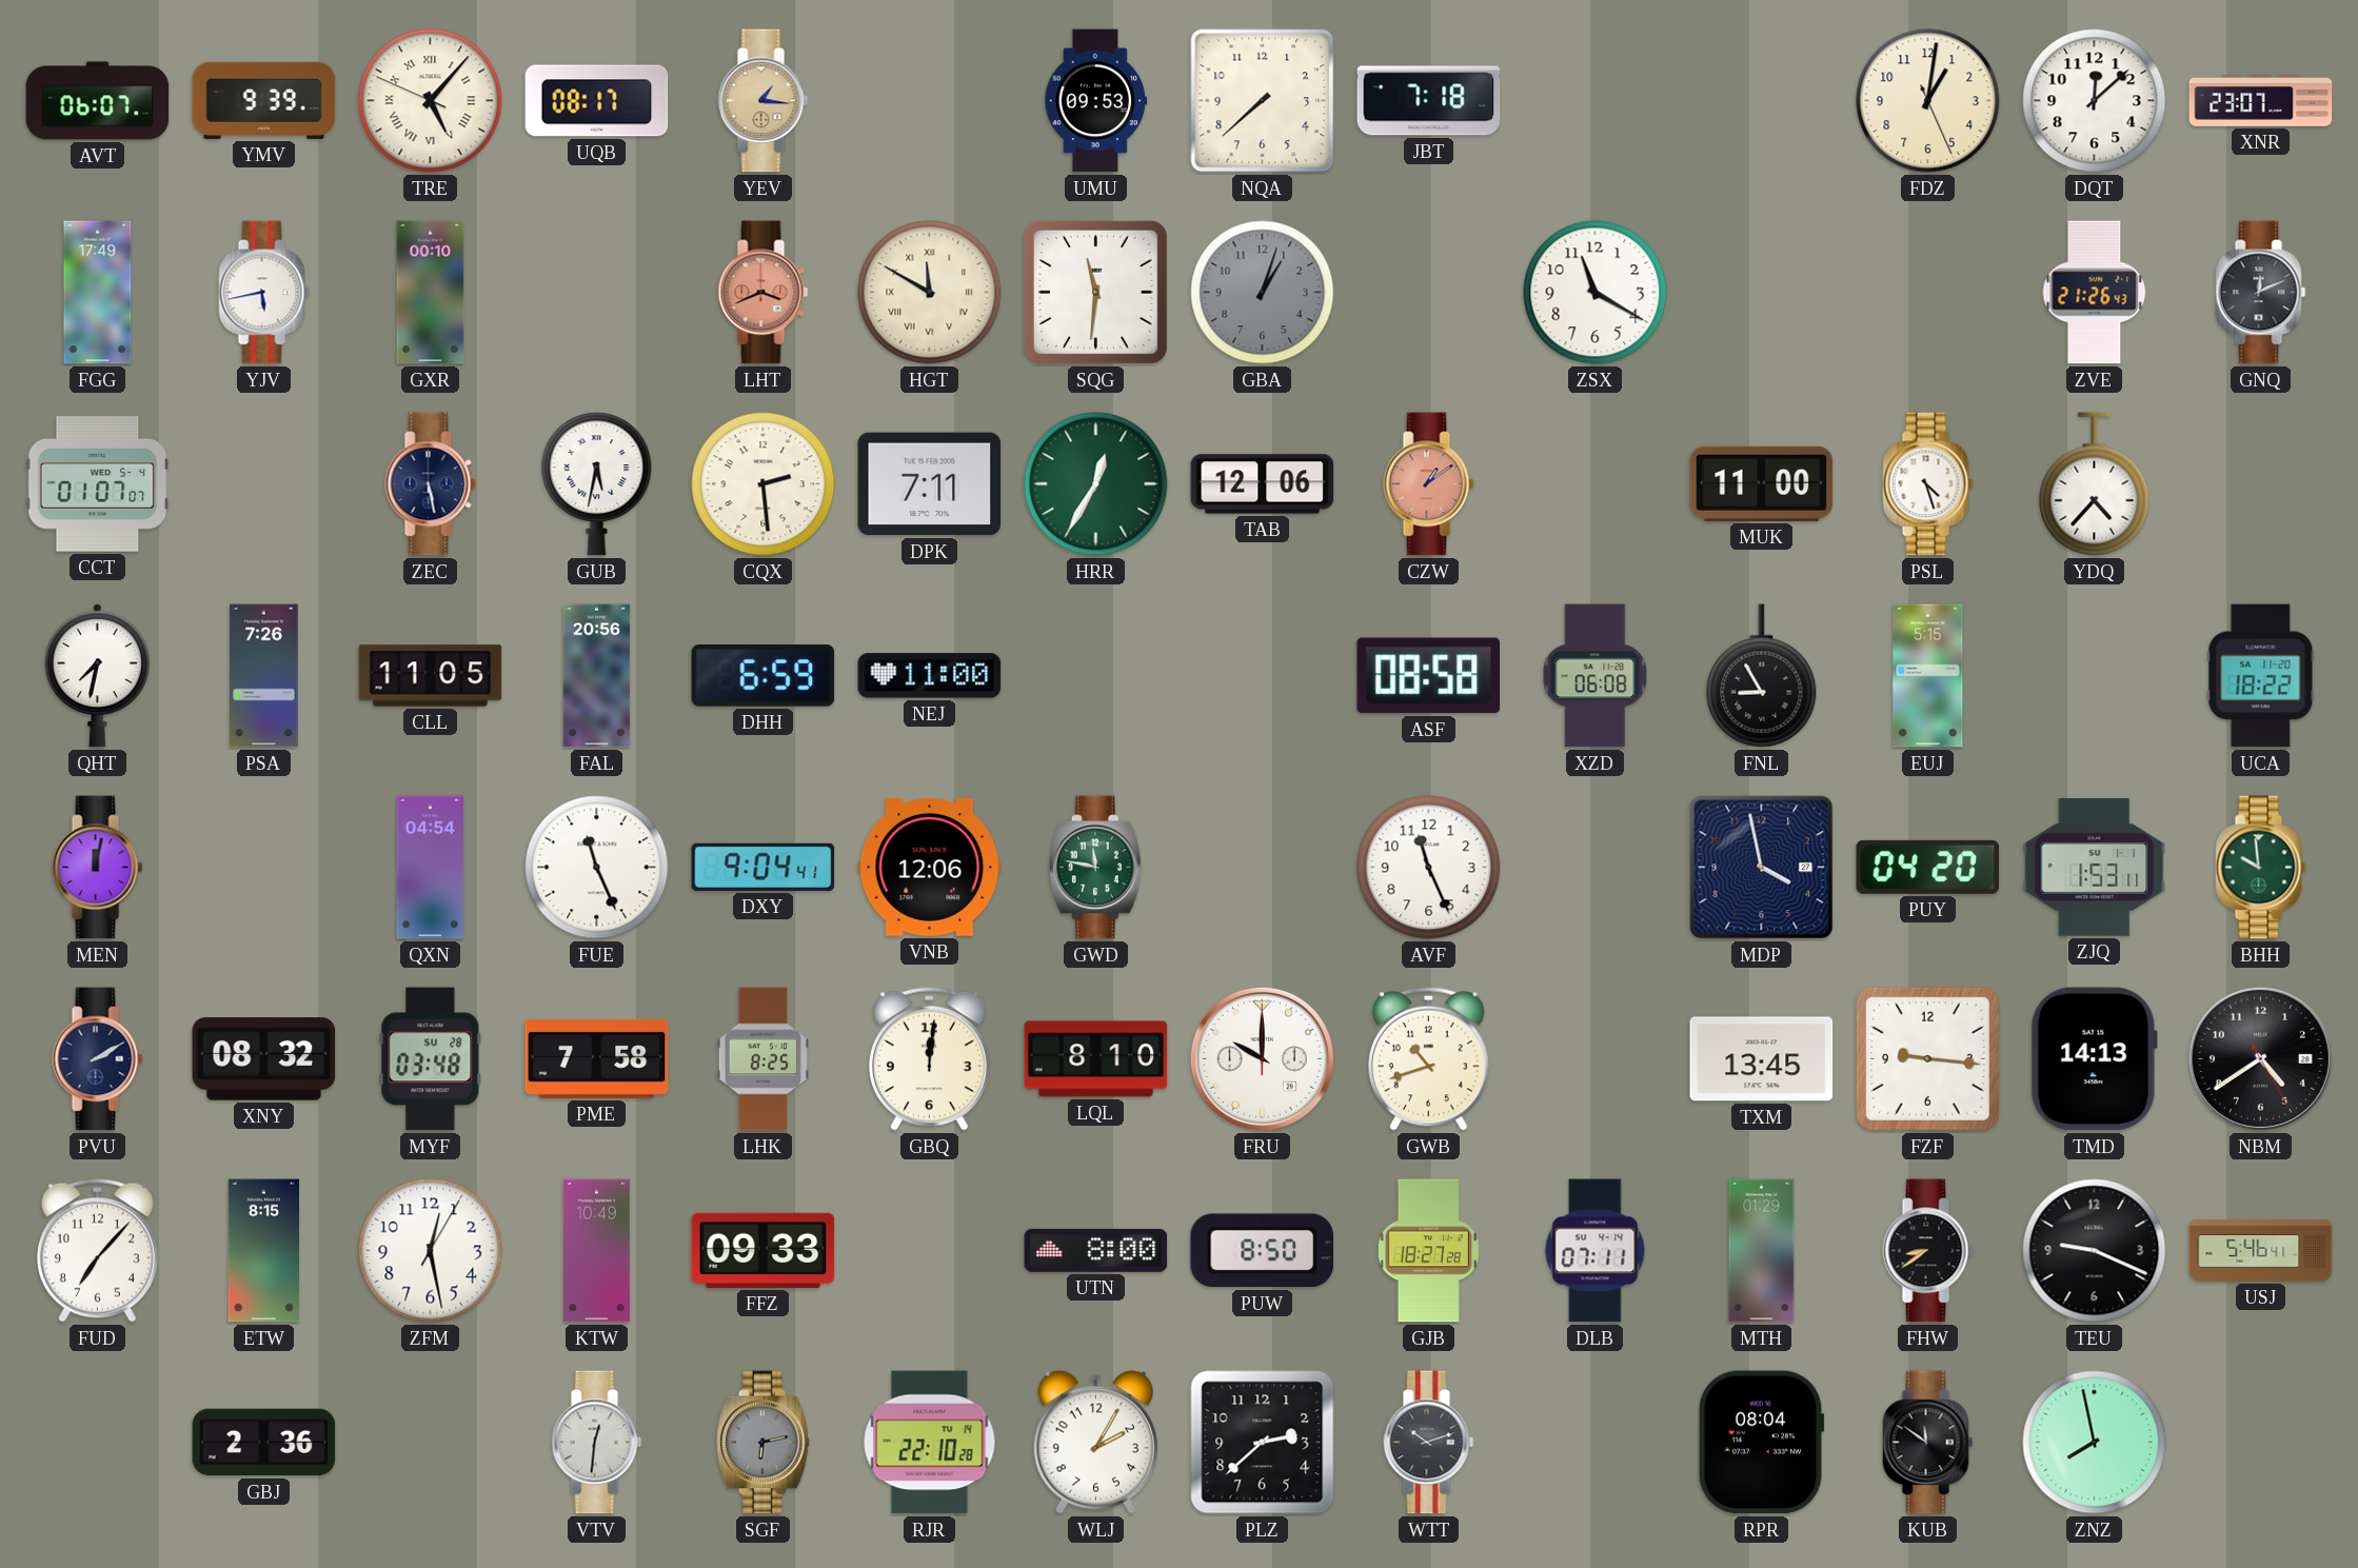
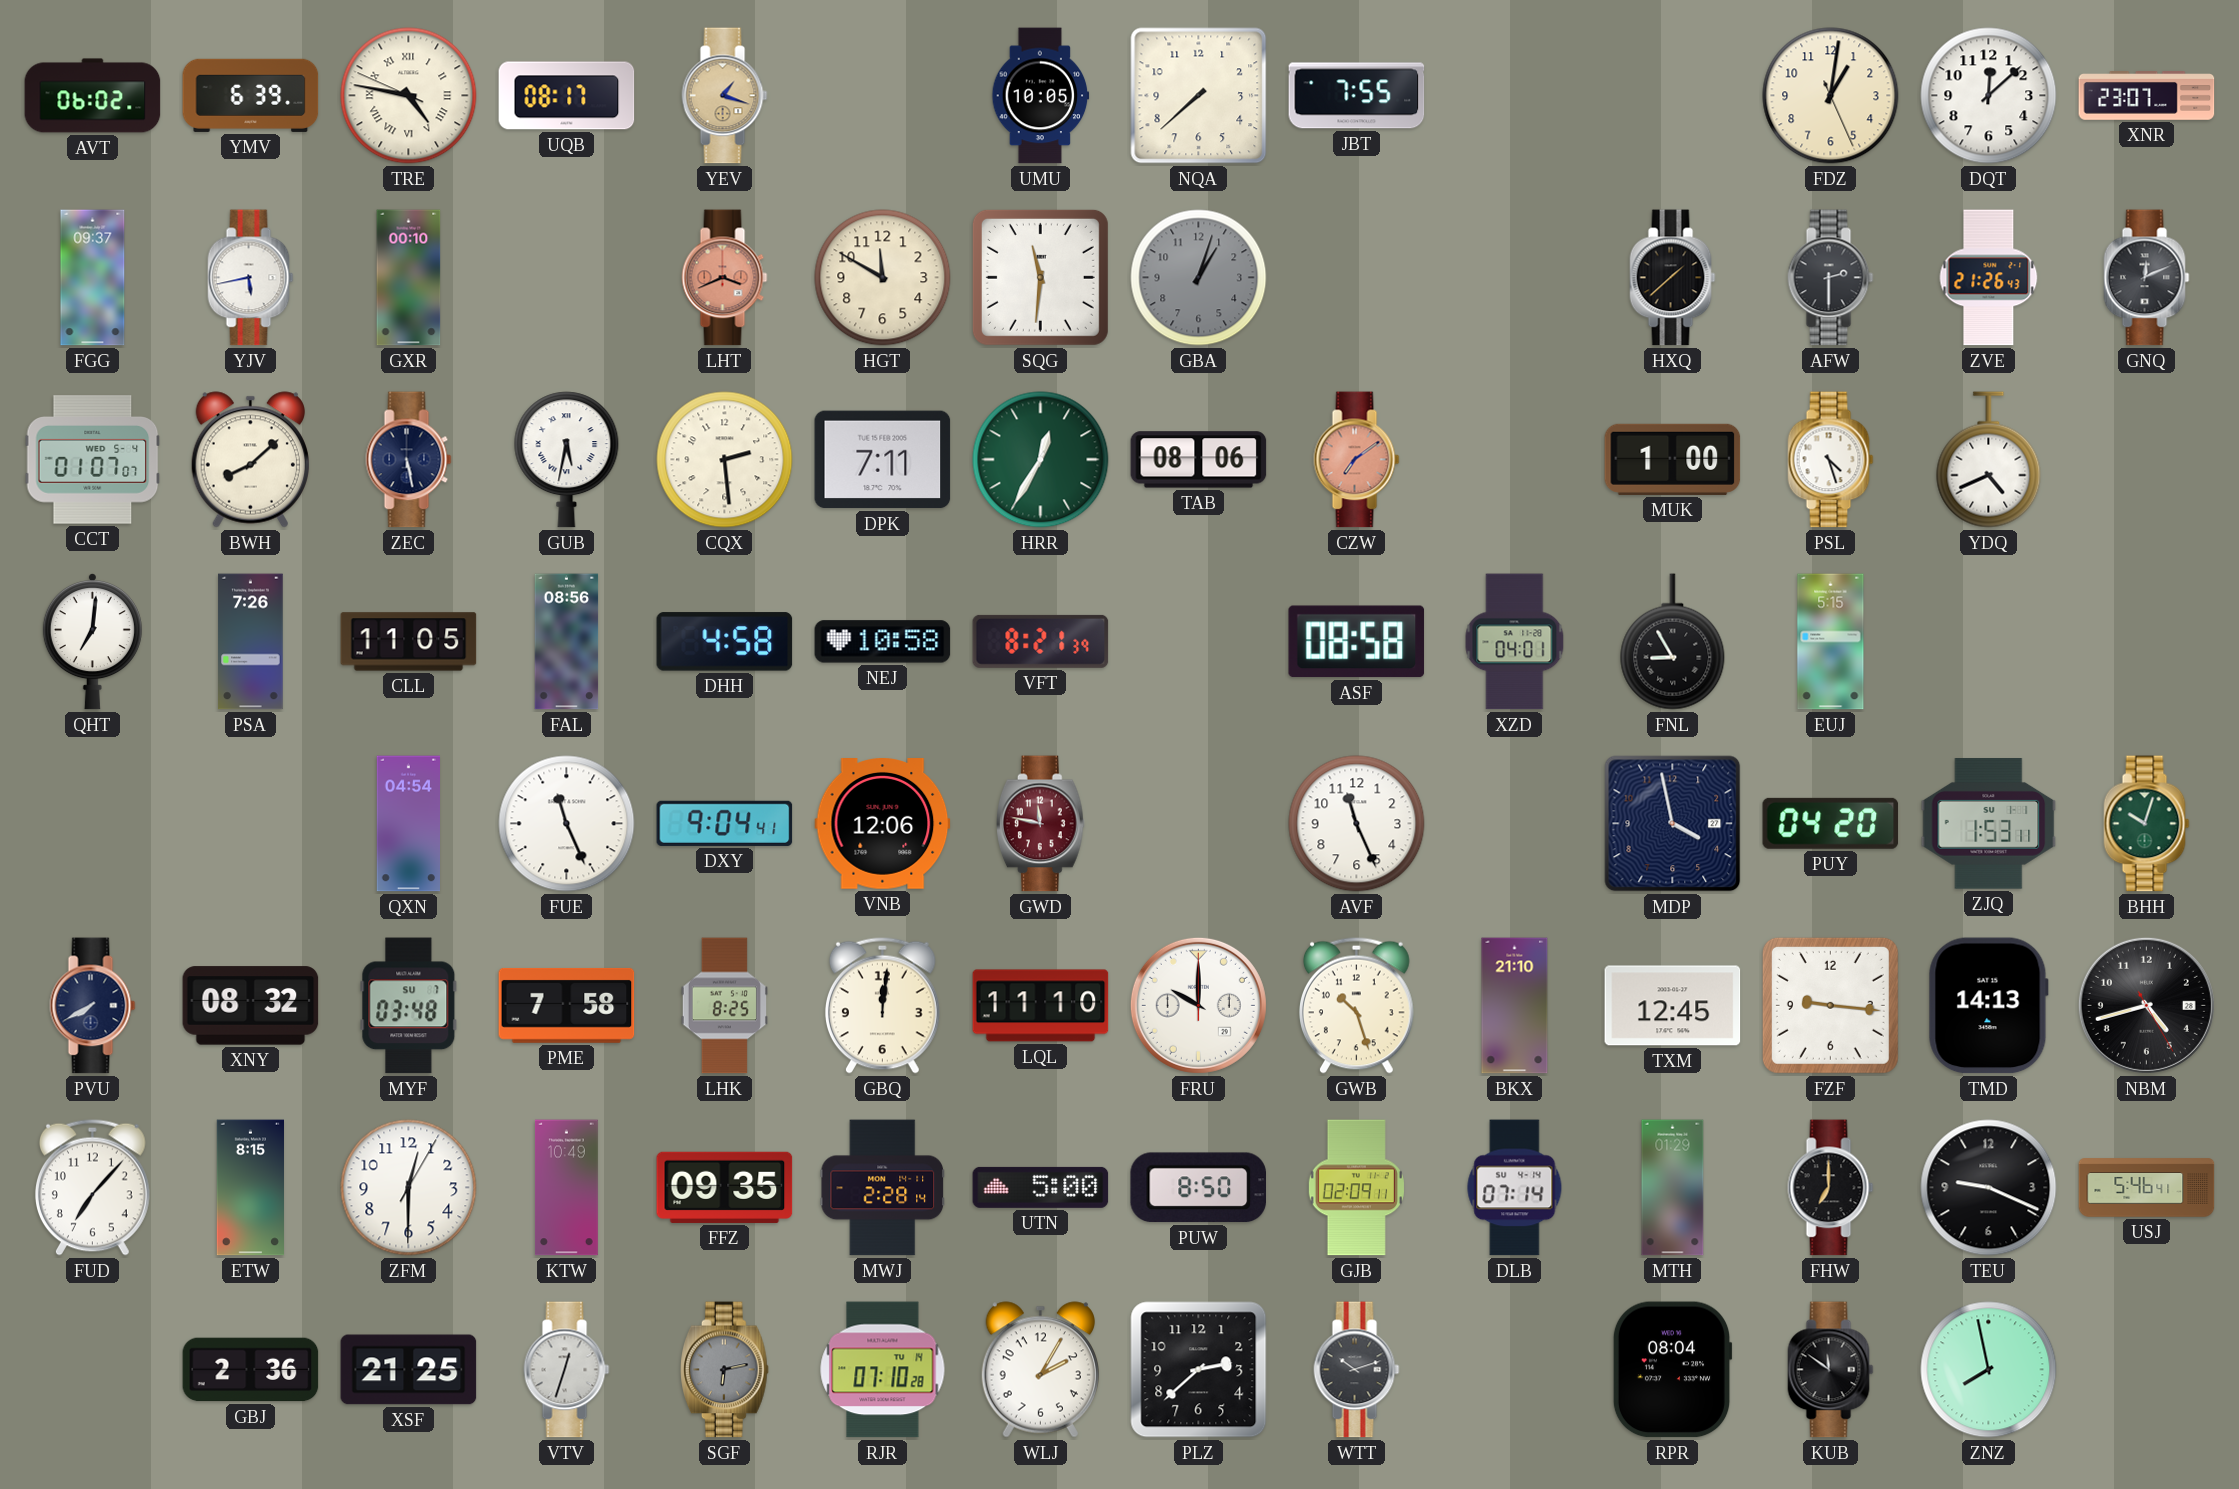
AVT: 06:07 -> 06:02
YMV: 9:39 -> 6:39
TRE: 5:06 -> 4:46
YEV: 1:16 -> 1:18
UMU: 09:53 -> 10:05
JBT: 7:18 -> 7:55
FGG: 17:49 -> 09:37
HGT numerals: Roman -> Arabic
ZSX: 11:20 -> none
HXQ: none -> 1:38
AFW: none -> 2:30
BWH: none -> 8:08
TAB: 12:06 -> 08:06
CZW: 1:09 -> 7:09
MUK: 11:00 -> 1:00
YDQ: 4:37 -> 4:41
QHT: 7:32 -> 7:01
FAL: 20:56 -> 08:56
DHH: 6:59 -> 4:58
NEJ: 11:00 -> 10:58
VFT: none -> 8:21
XZD: 06:08 -> 04:01
UCA: 18:22 -> none
MEN: 12:02 -> none
GWD dial: green -> burgundy
BHH: 9:59 -> 10:03
PVU: 2:10 -> 7:40
MYF date: SU 28 -> SU 7
LQL: 8:10 -> 11:10
GWB: 10:42 -> 10:27
BKX: none -> 21:10
TXM: 13:45 -> 12:45
NBM: 4:39 -> 4:42
ZFM: 12:28 -> 12:30
FFZ: 09:33 -> 09:35
MWJ: none -> 2:28
UTN: 8:00 -> 5:00
GJB: 18:27 -> 02:09
DLB: 07:11 -> 07:14
FHW: 8:39 -> 7:00
XSF: none -> 21:25
VTV: 12:31 -> 12:33
RJR: 22:10 -> 07:10
